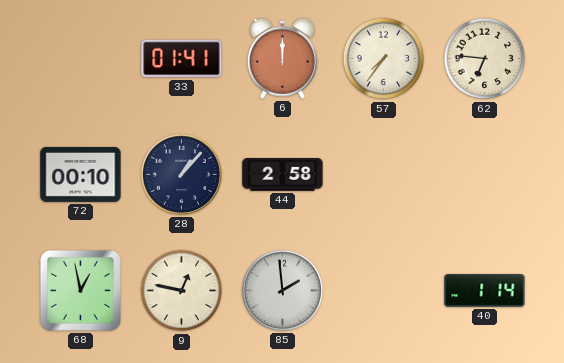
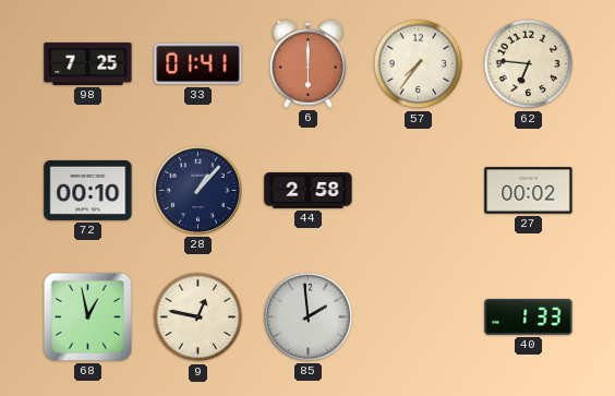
98: none -> 7:25
6: 12:00 -> 6:00
27: none -> 00:02
40: 1:14 -> 1:33
